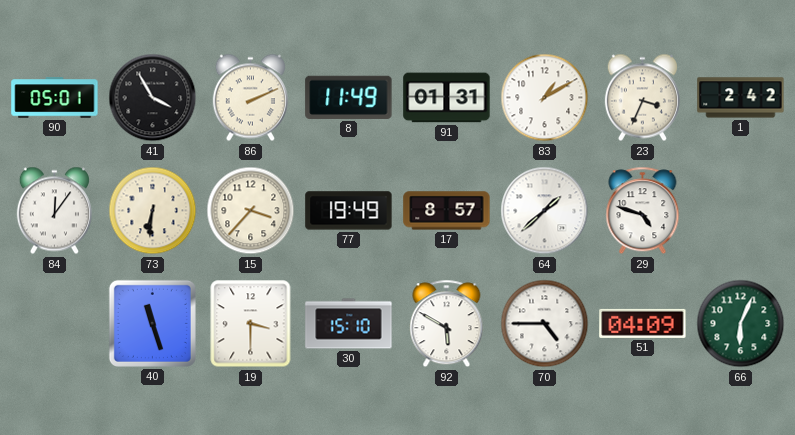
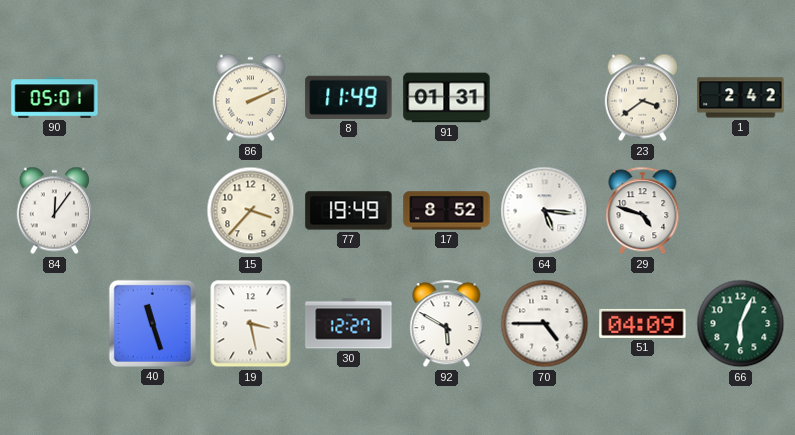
41: 3:55 -> none
83: 1:10 -> none
23: 3:34 -> 3:39
73: 6:31 -> none
17: 8:57 -> 8:52
64: 1:38 -> 5:16
19: 3:30 -> 3:28
30: 15:10 -> 12:27
